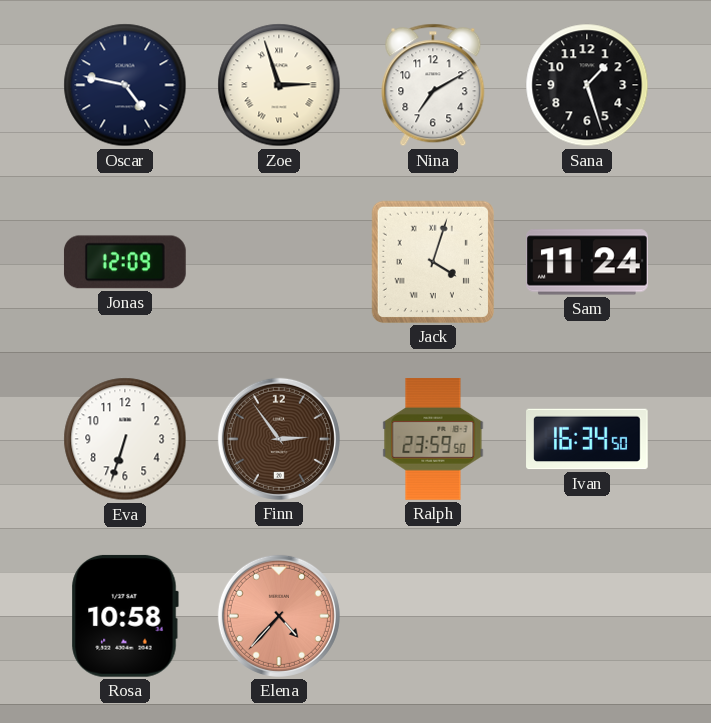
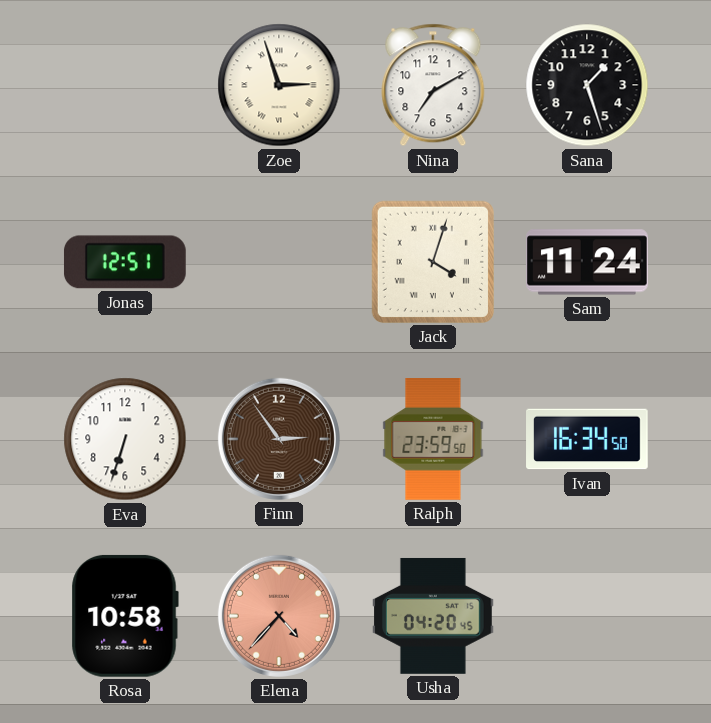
Oscar: 4:47 -> none
Jonas: 12:09 -> 12:51
Usha: none -> 04:20
